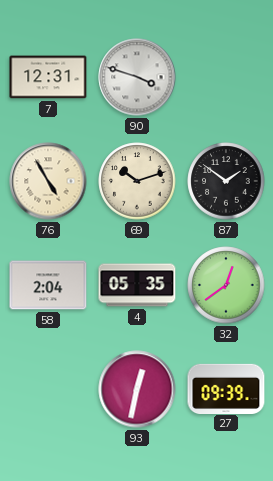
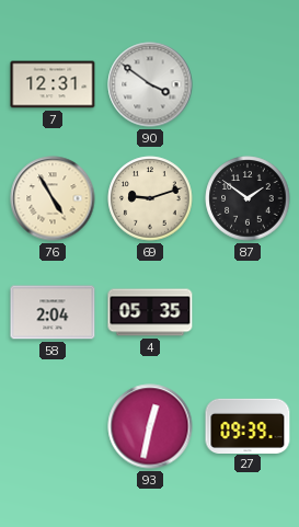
90: 3:48 -> 3:51
69: 10:12 -> 9:12
32: 12:39 -> none
